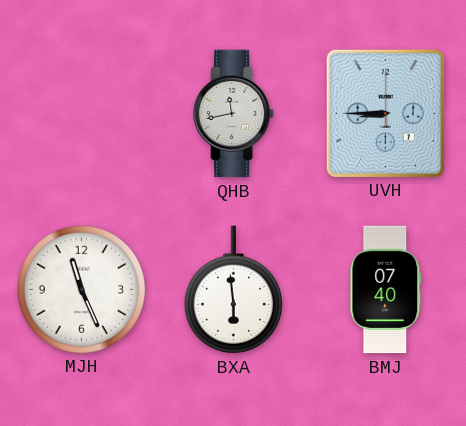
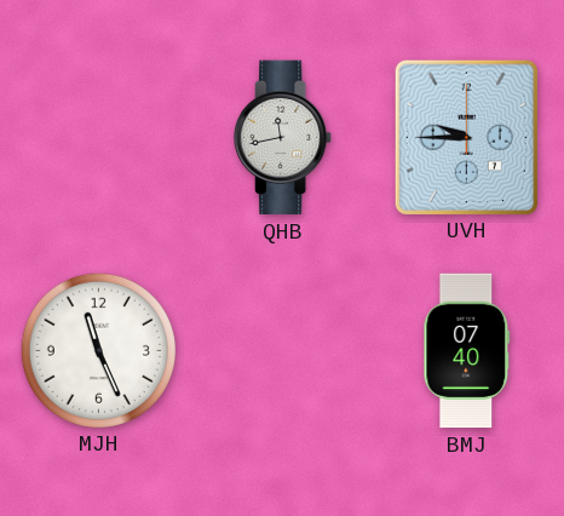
UVH: 8:45 -> 9:45
BXA: 5:59 -> none
